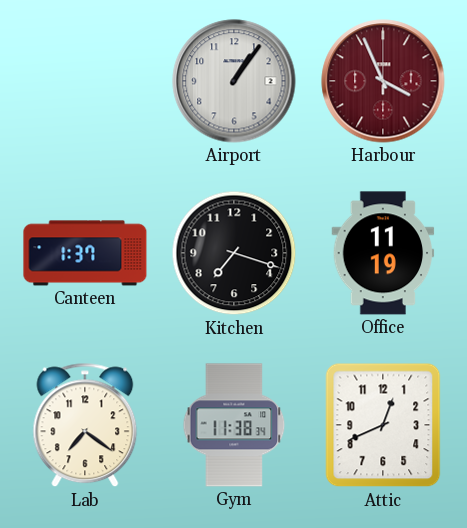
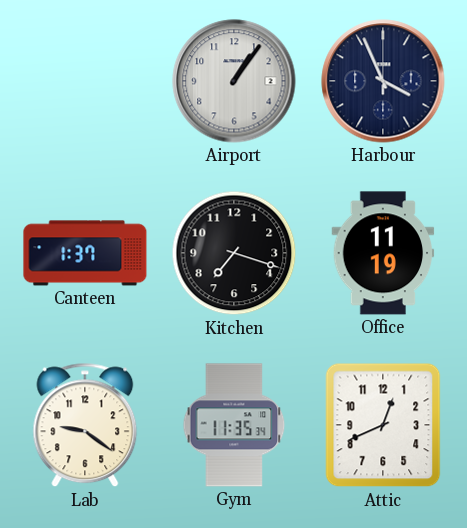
Harbour dial: burgundy -> navy
Lab: 7:21 -> 9:21
Gym: 11:38 -> 11:35
